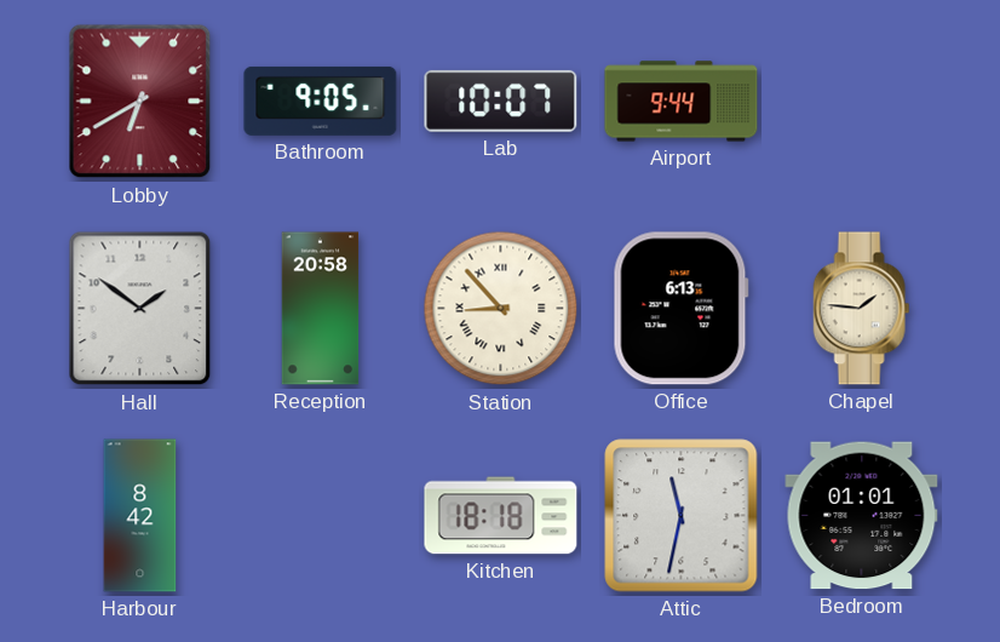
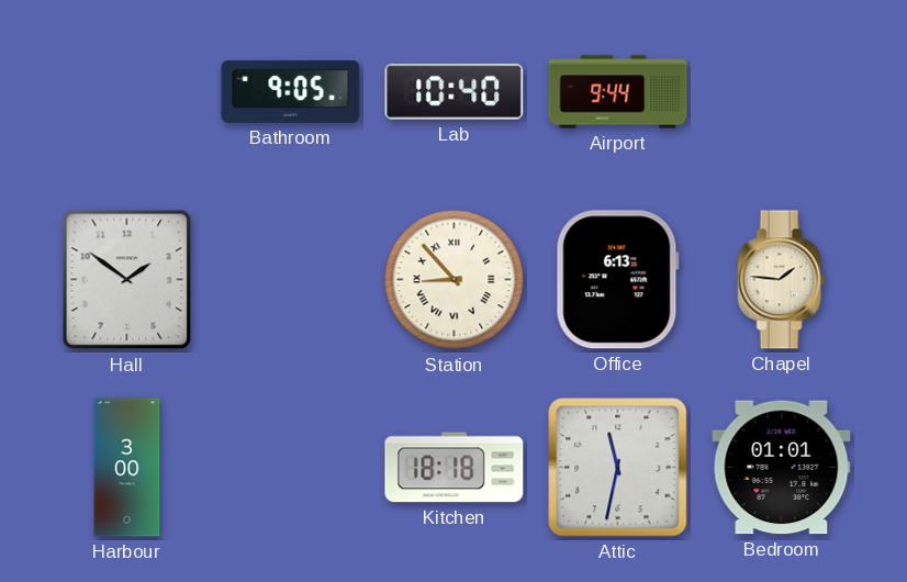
Lobby: 6:40 -> none
Lab: 10:07 -> 10:40
Reception: 20:58 -> none
Harbour: 8:42 -> 3:00
